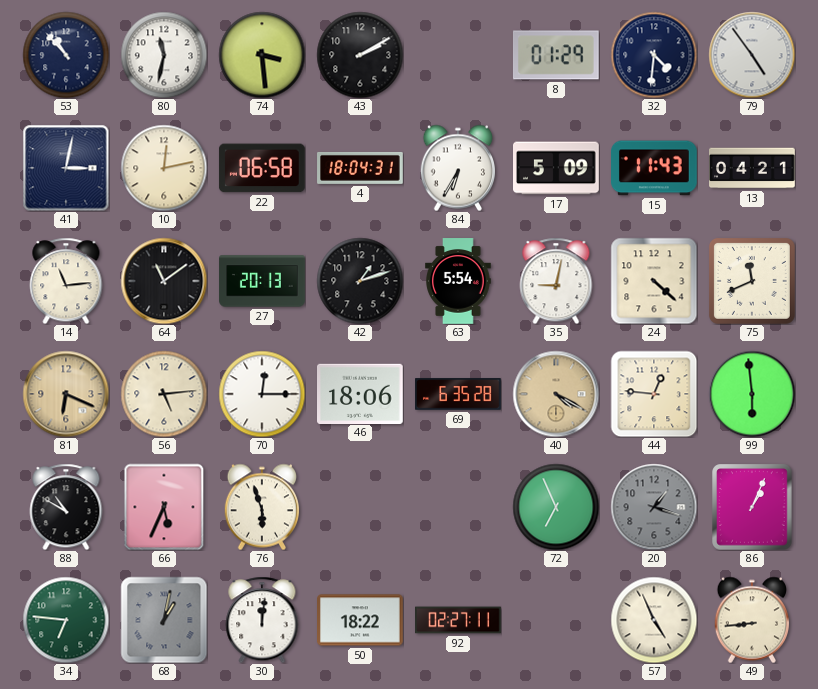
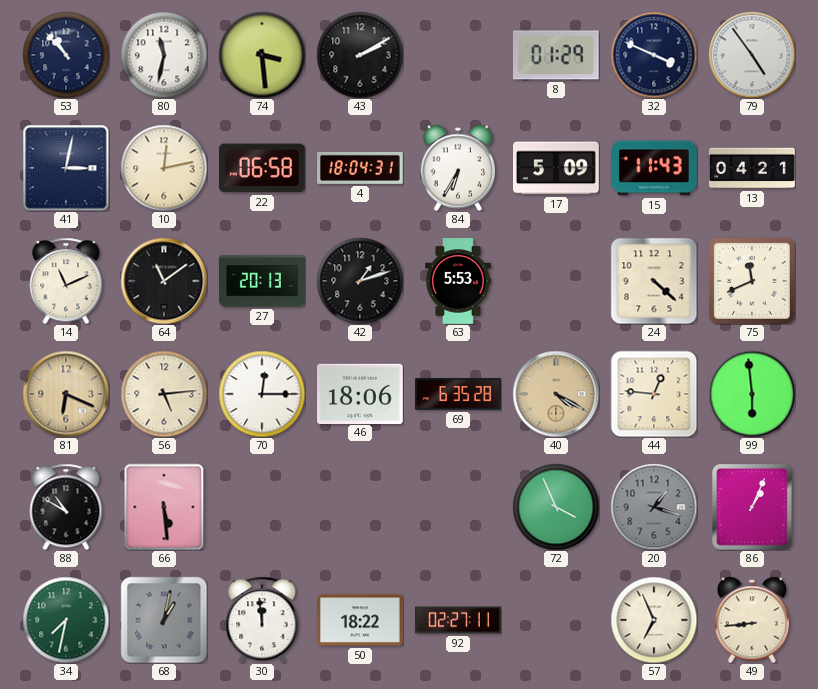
32: 4:31 -> 3:49
14: 11:14 -> 11:11
63: 5:54 -> 5:53
35: 9:02 -> none
66: 5:34 -> 5:29
76: 5:57 -> none
72: 6:56 -> 3:56
34: 6:46 -> 7:32
30: 12:01 -> 11:59
57: 4:56 -> 6:56
